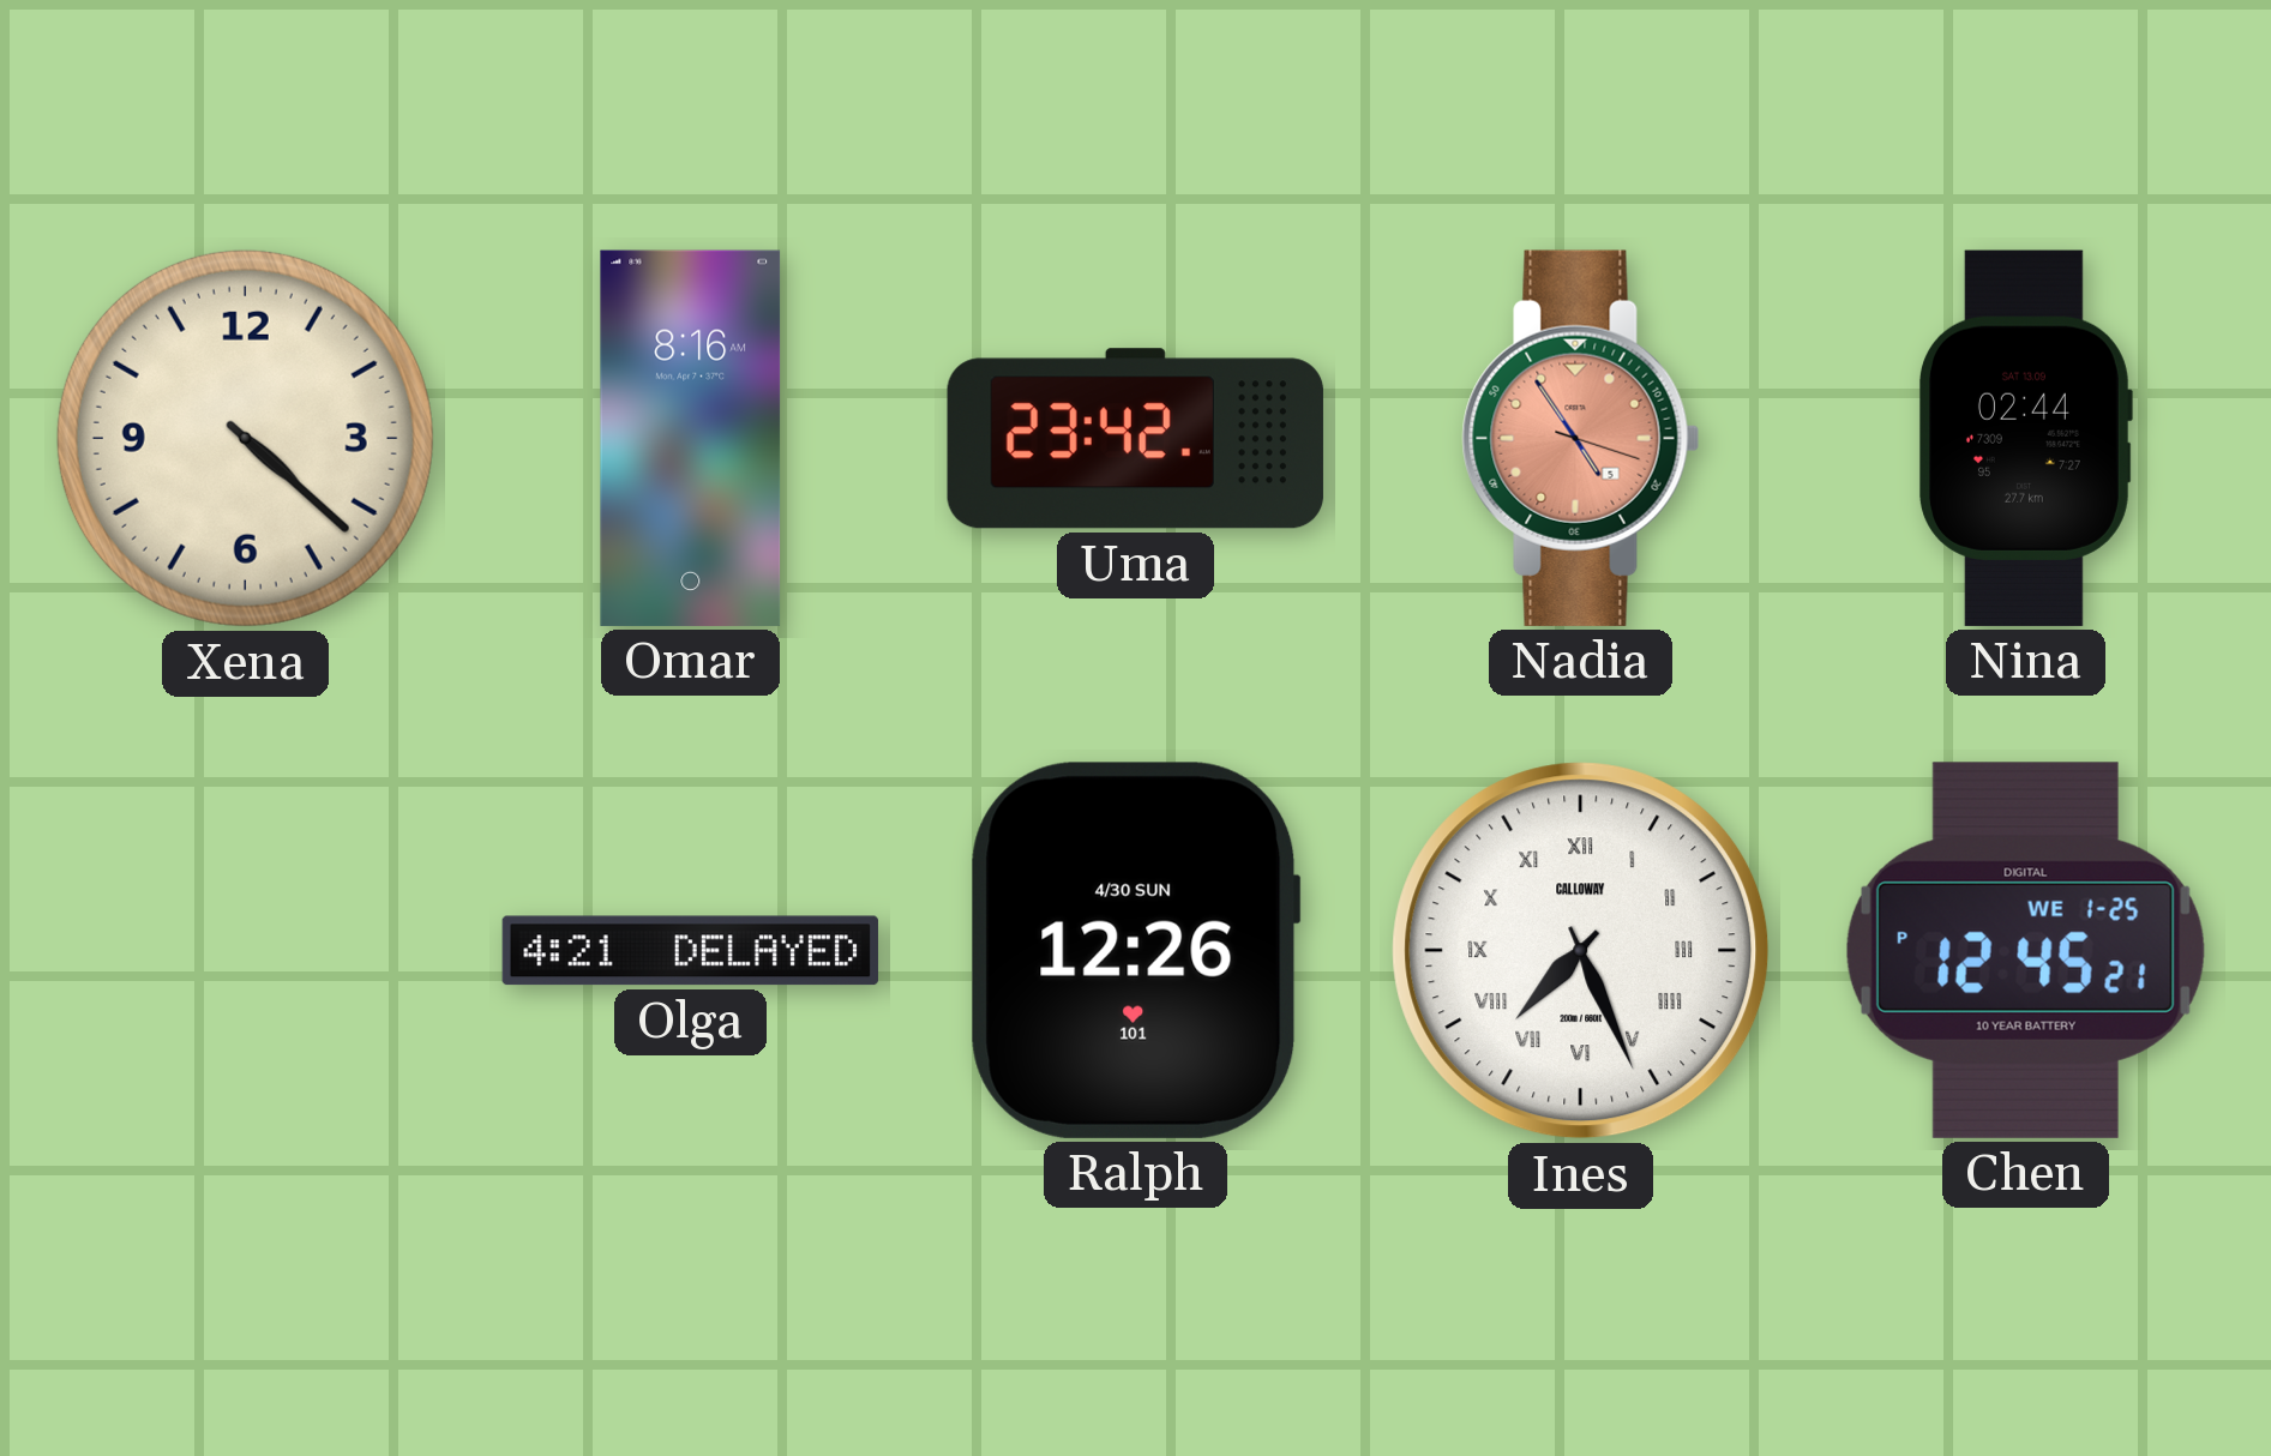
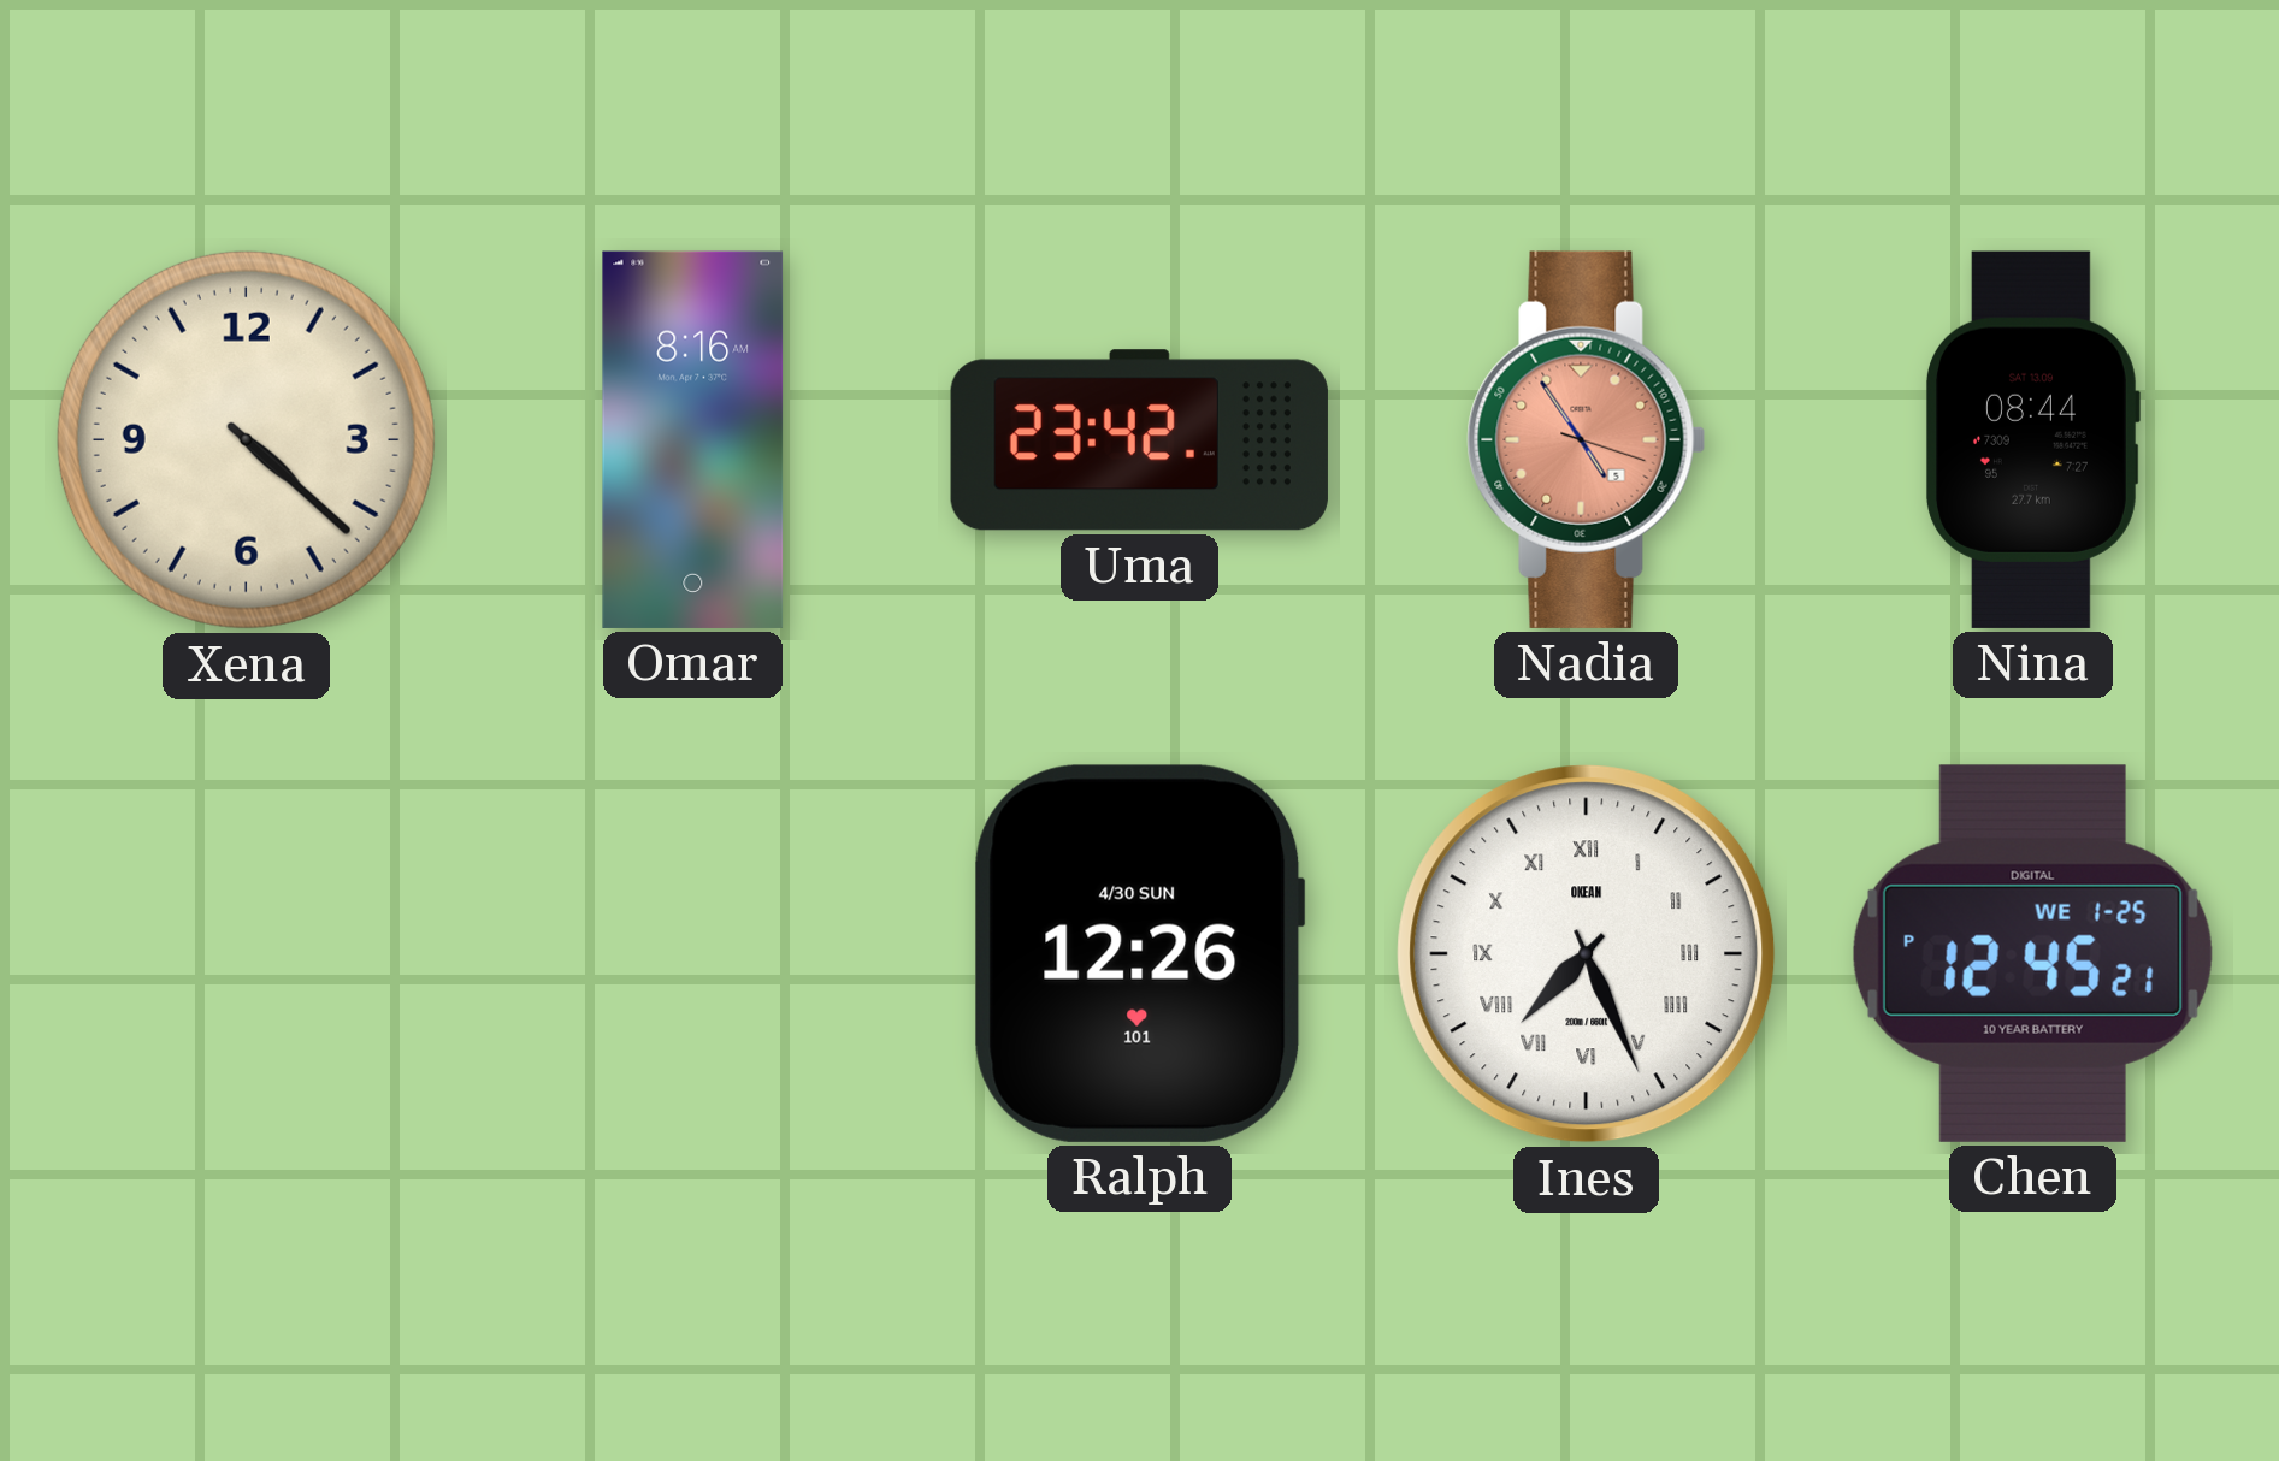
Nina: 02:44 -> 08:44
Olga: 4:21 -> none
Ines brand: CALLOWAY -> OKEAN
